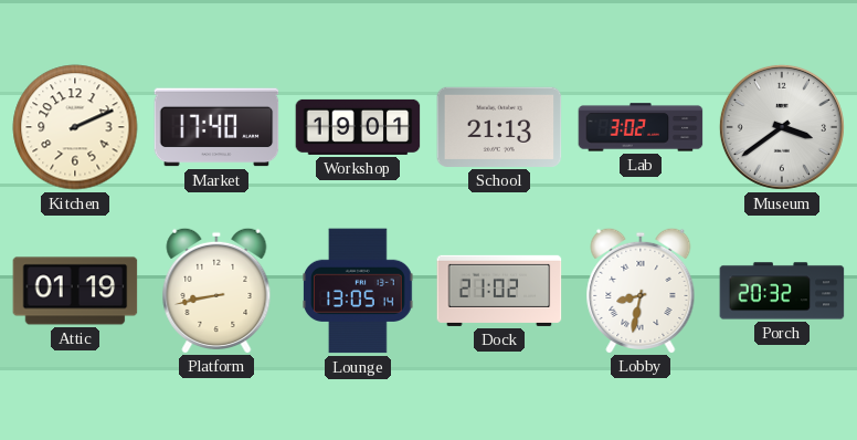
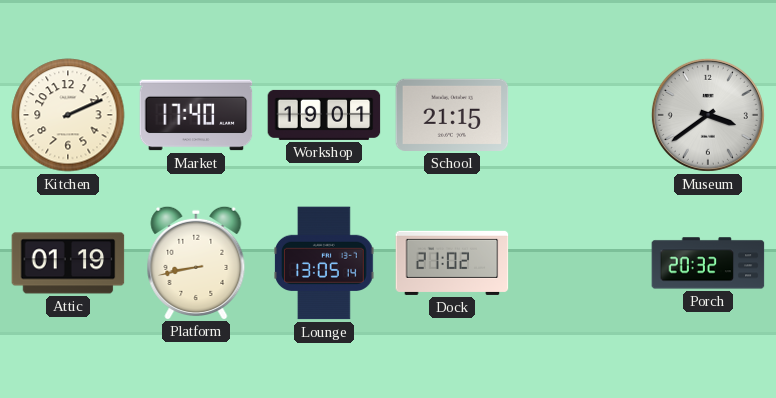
School: 21:13 -> 21:15
Lab: 3:02 -> none
Lobby: 8:32 -> none
